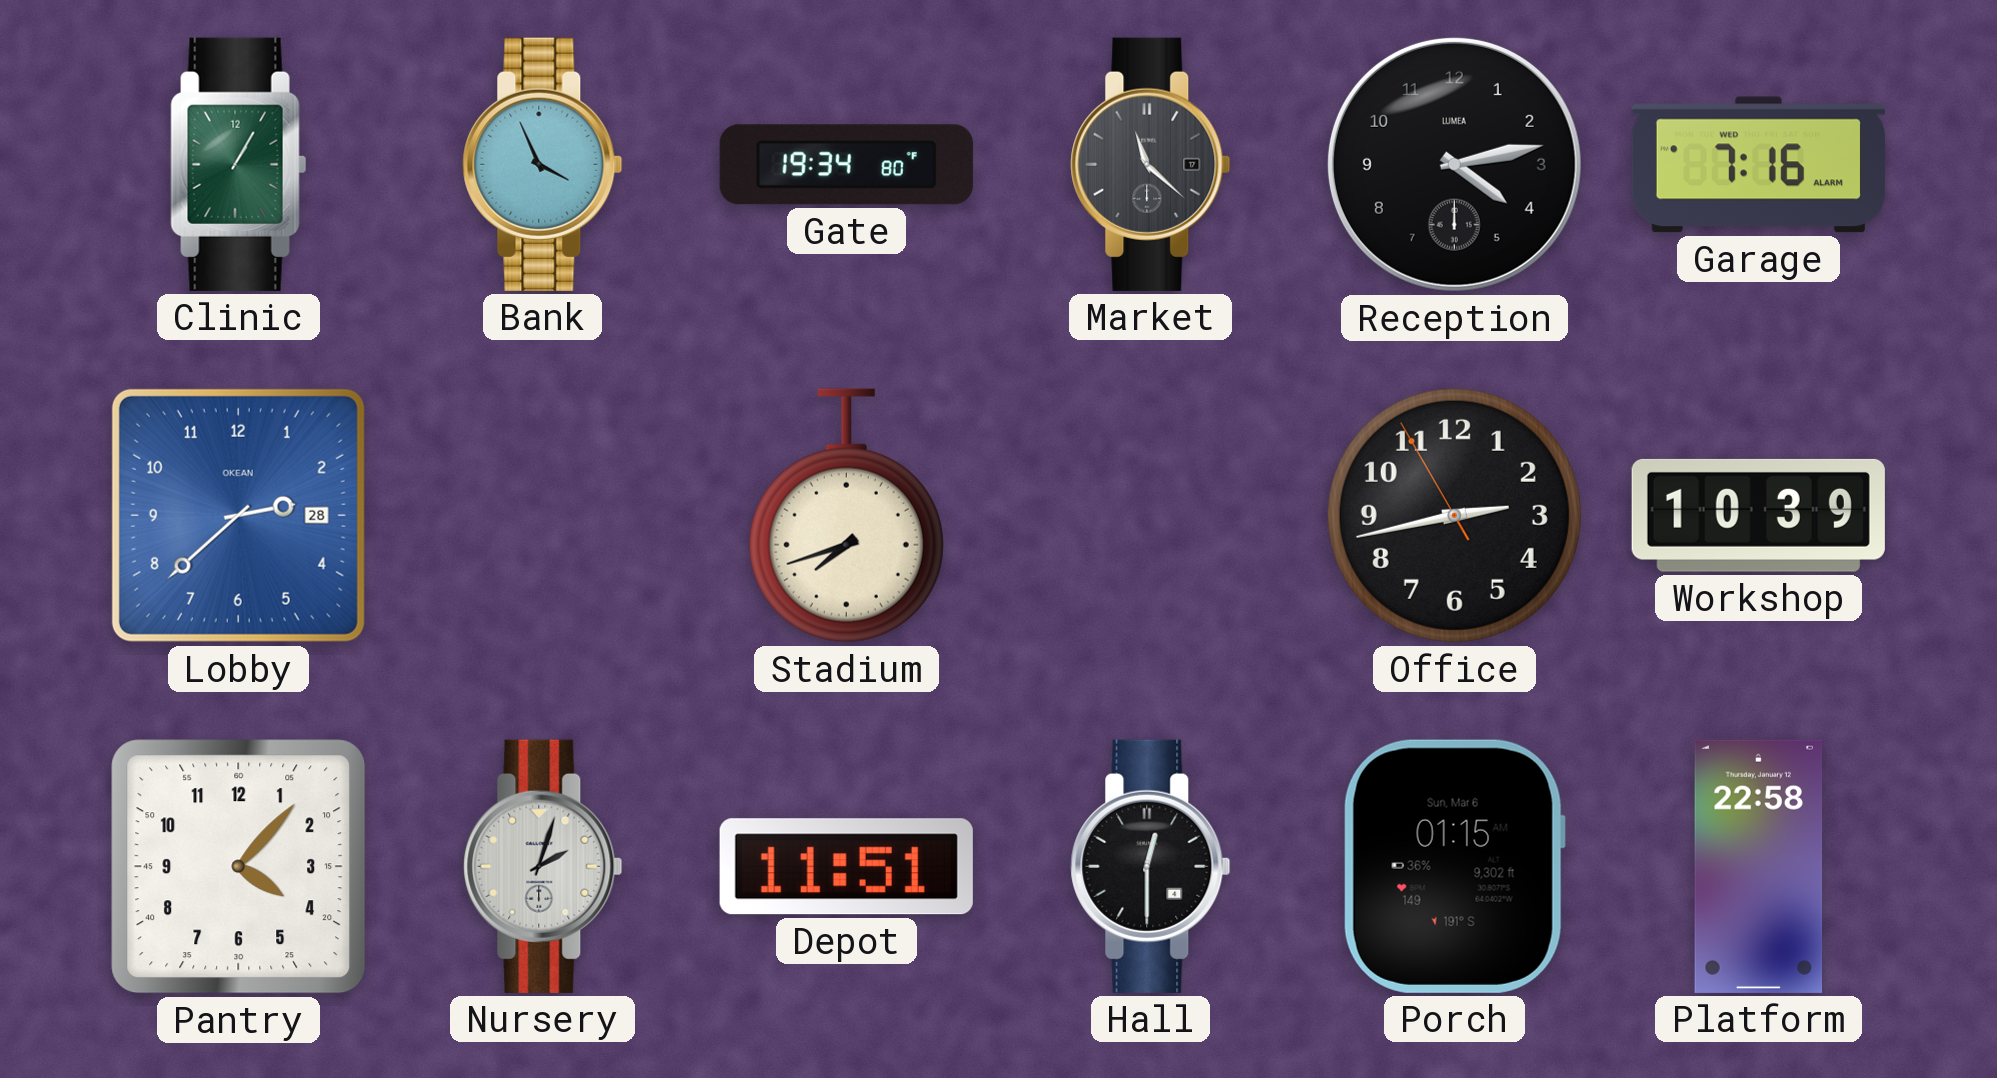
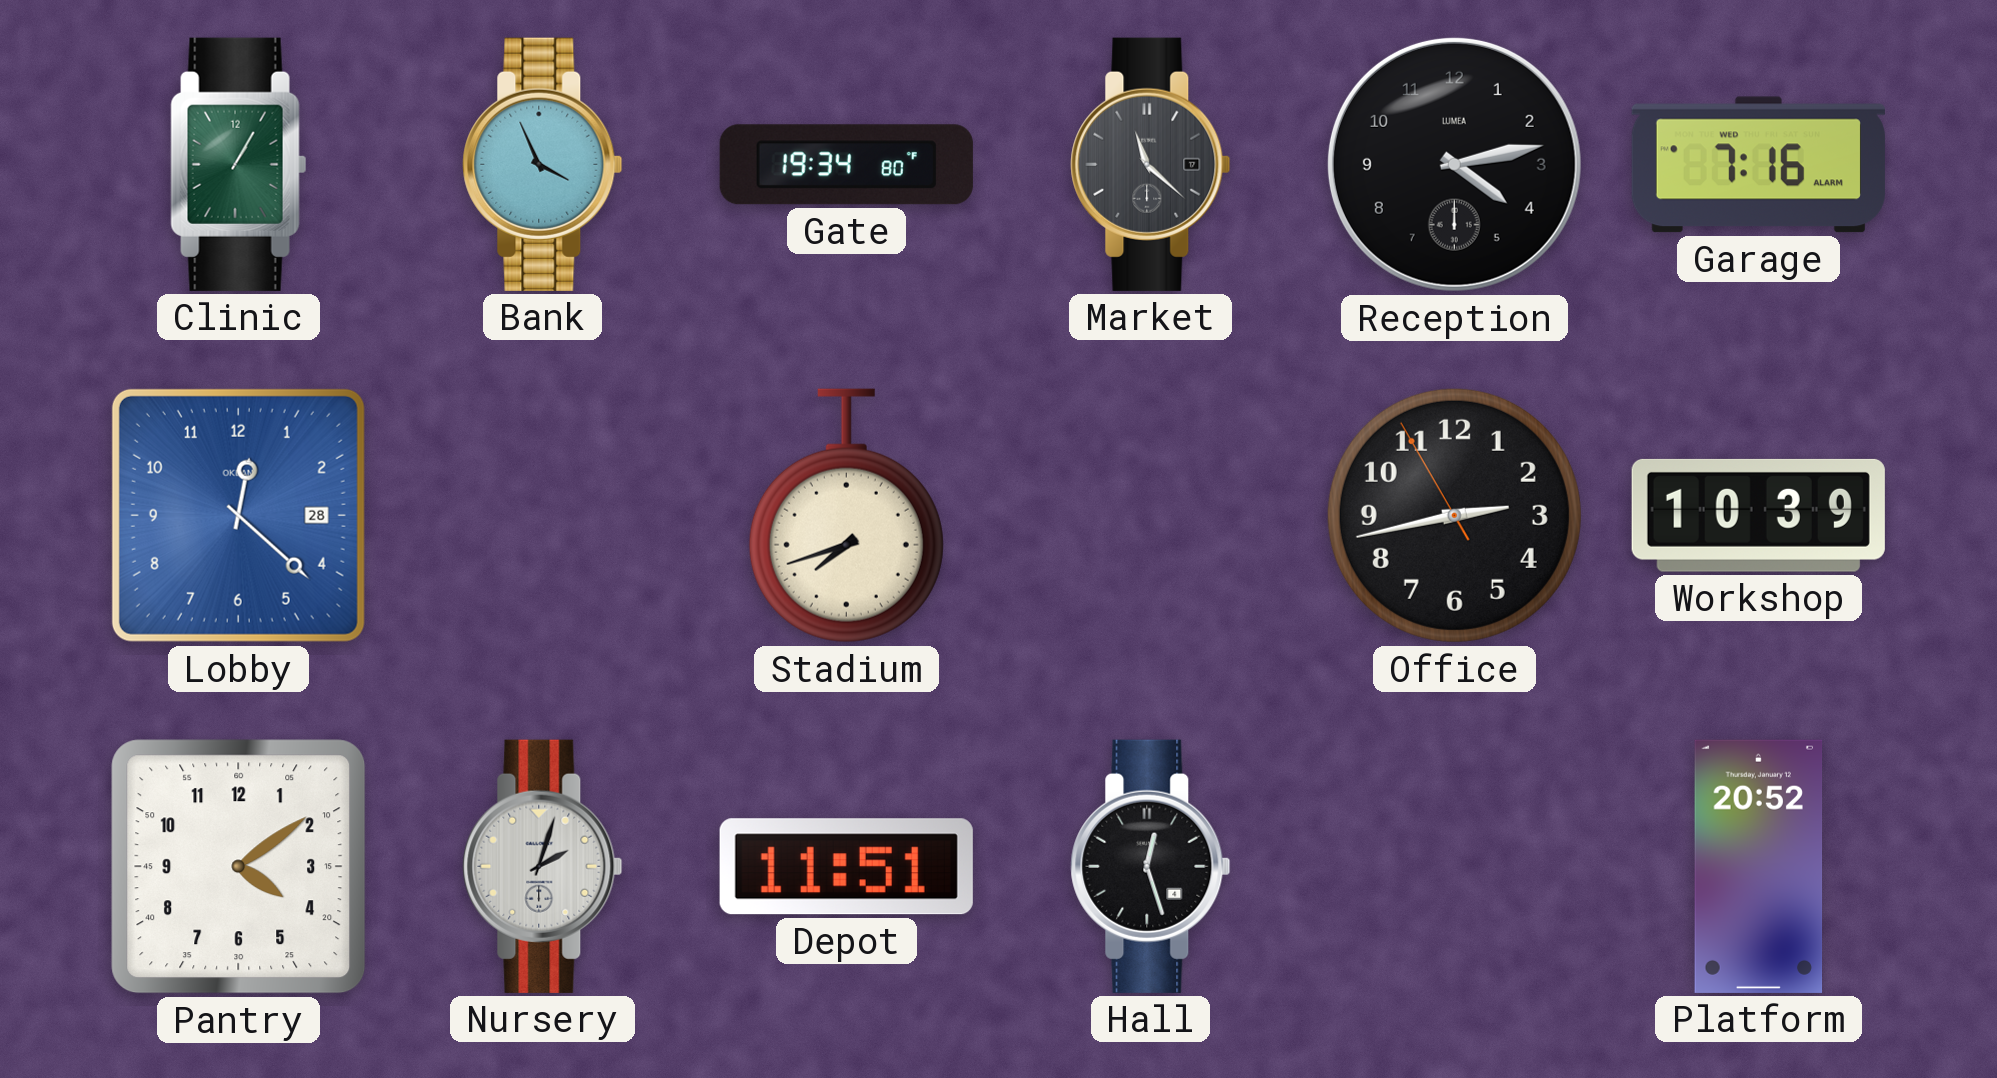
Lobby: 2:38 -> 12:22
Pantry: 4:07 -> 4:09
Hall: 12:30 -> 12:27
Porch: 01:15 -> none
Platform: 22:58 -> 20:52
